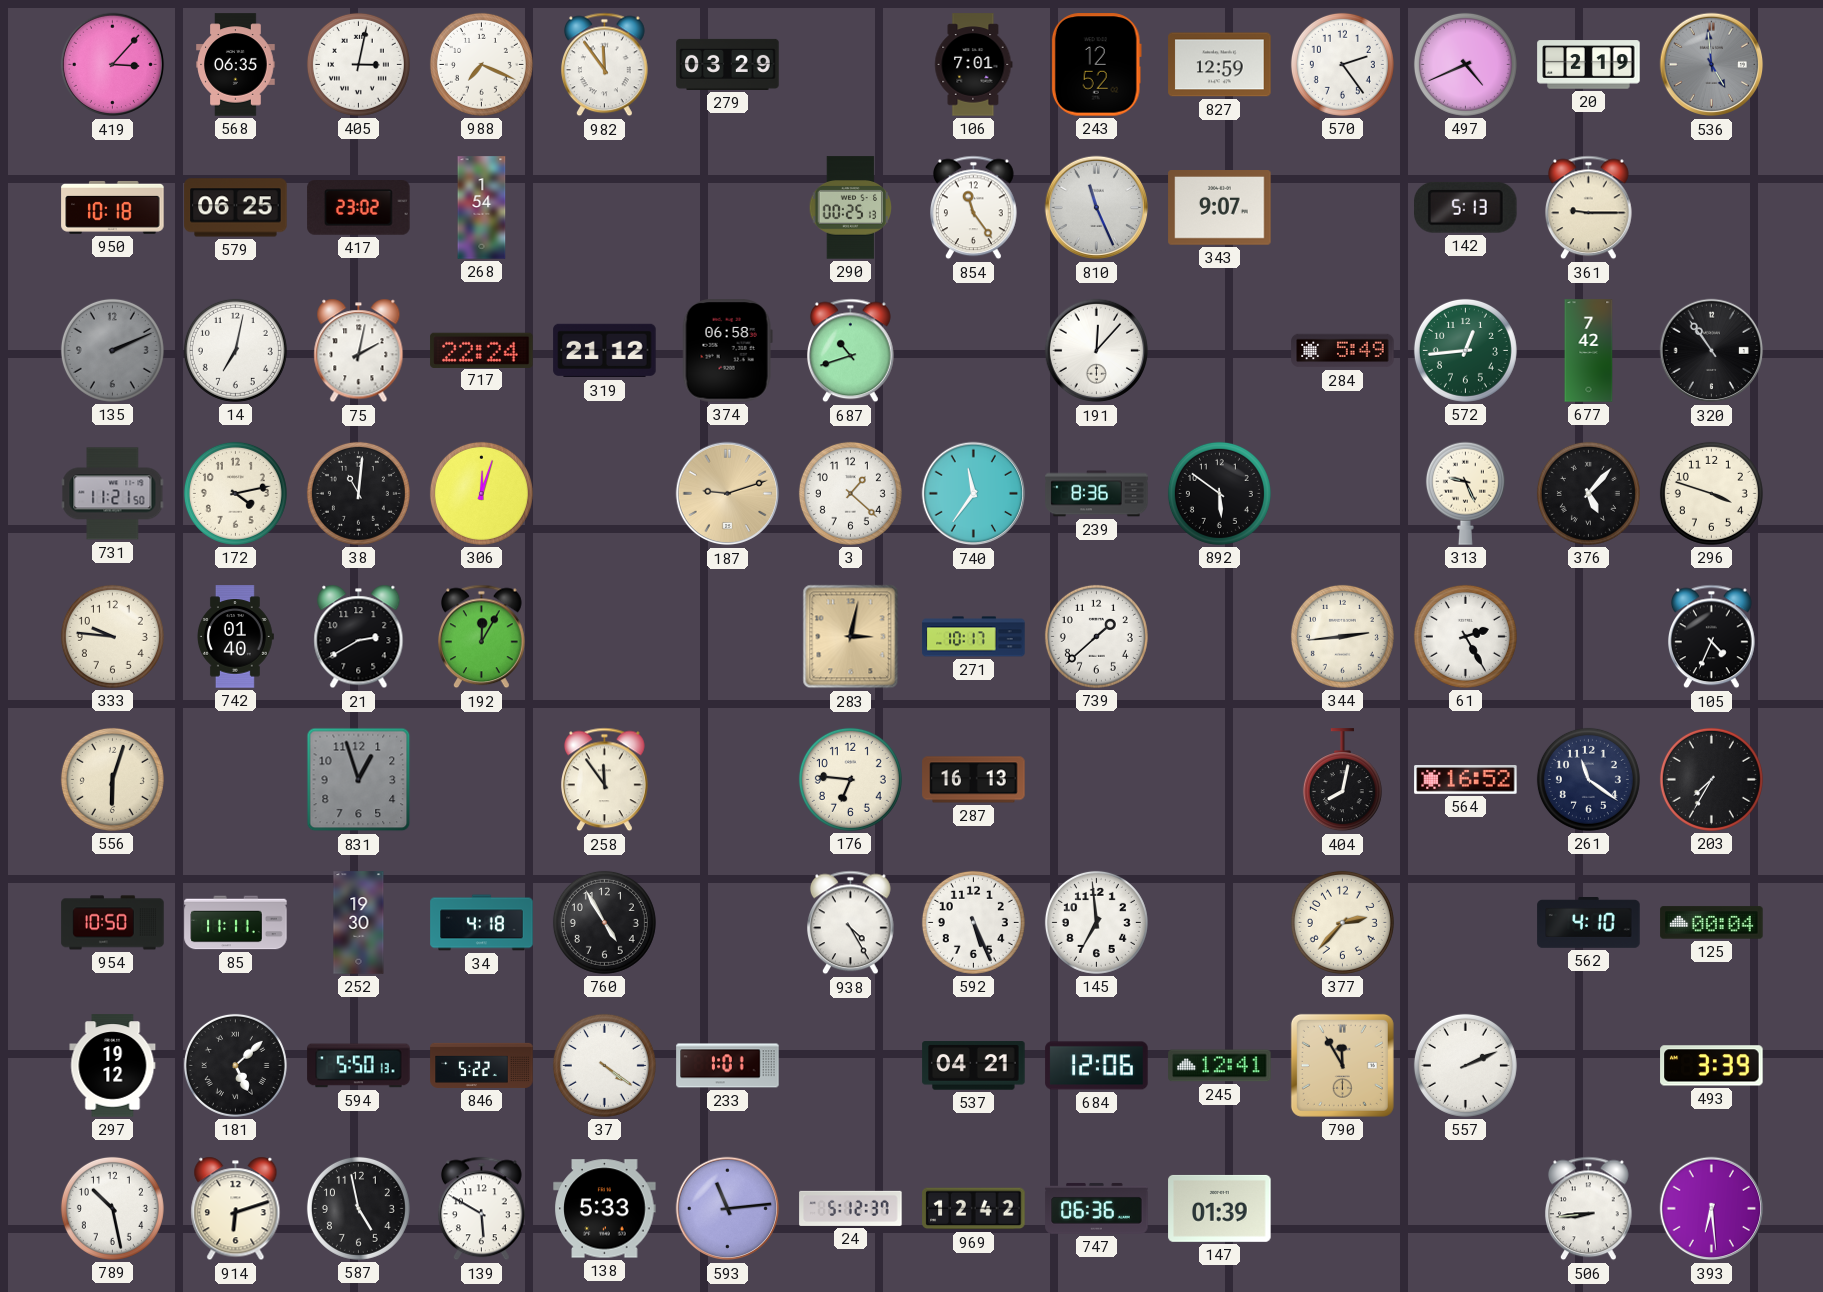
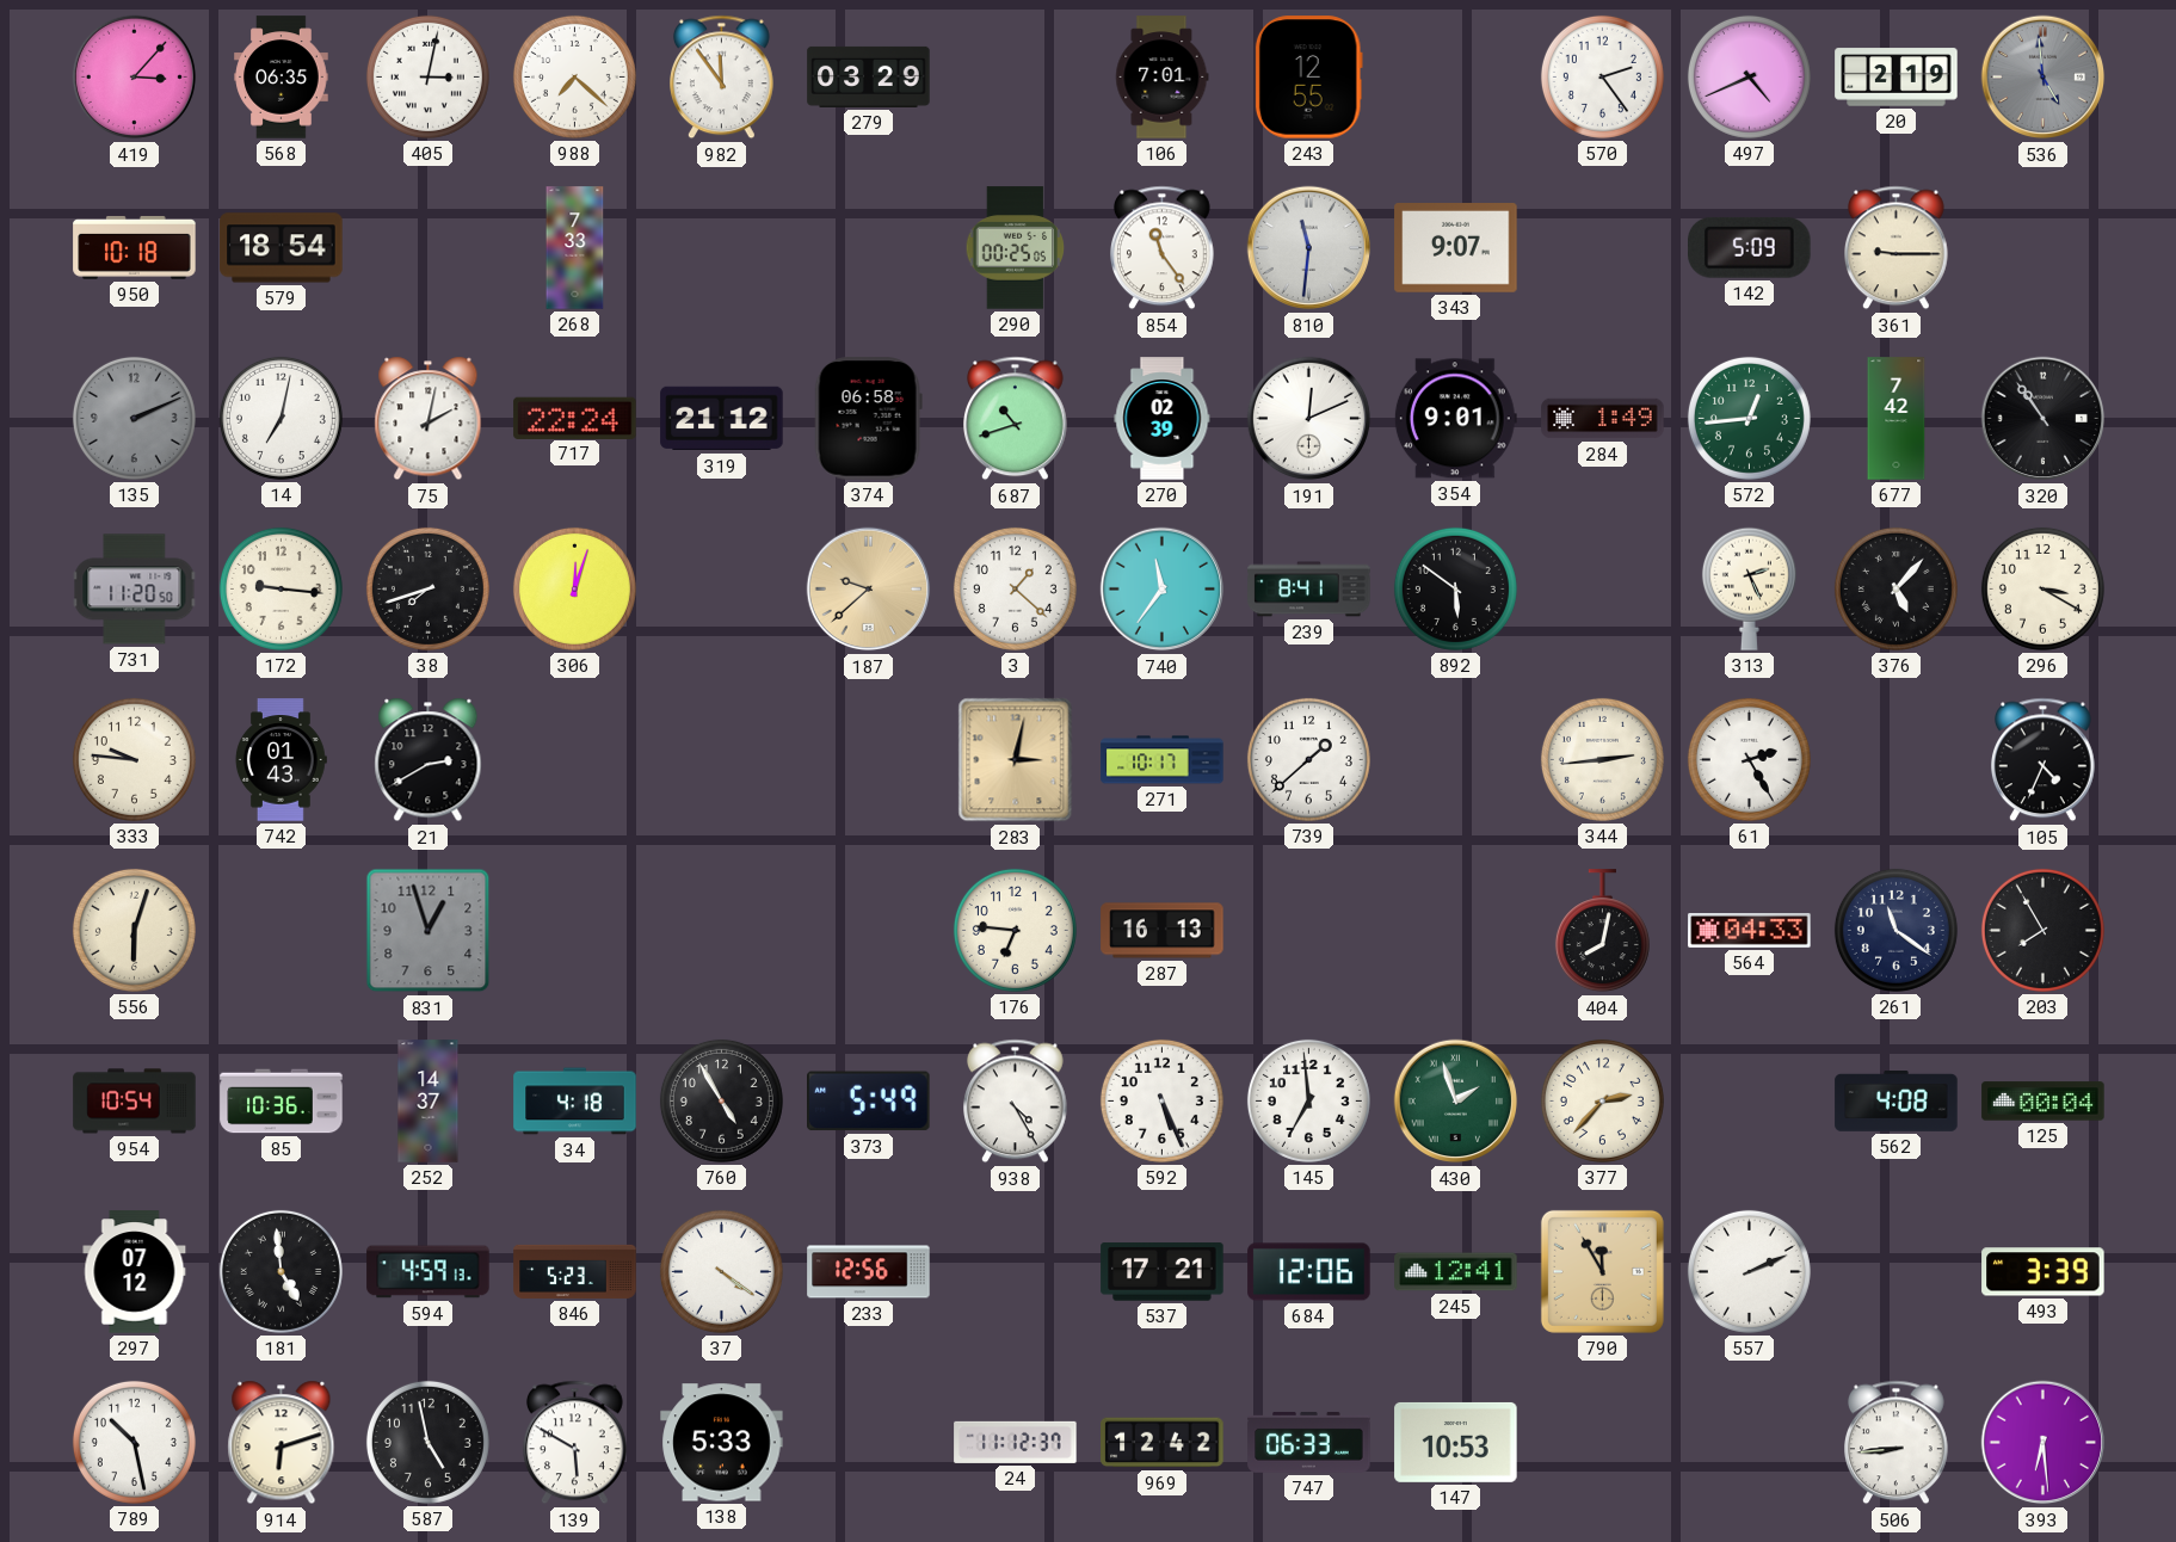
988: 7:19 -> 7:22
243: 12:52 -> 12:55
827: 12:59 -> none
579: 06:25 -> 18:54
417: 23:02 -> none
268: 1:54 -> 7:33
290: 00:25:13 -> 00:25:05
810: 11:26 -> 11:31
142: 5:13 -> 5:09
270: none -> 02:39
191: 12:07 -> 12:11
354: none -> 9:01
284: 5:49 -> 1:49
731: 11:21 -> 11:20
172: 4:13 -> 9:16
38: 11:01 -> 7:42
187: 9:12 -> 9:38
239: 8:36 -> 8:41
313: 9:26 -> 2:26
296: 3:48 -> 3:20
742: 01:40 -> 01:43
192: 12:05 -> none
258: 11:54 -> none
564: 16:52 -> 04:33
203: 7:35 -> 7:55
954: 10:50 -> 10:54
85: 11:11 -> 10:36
252: 19:30 -> 14:37
373: none -> 5:49
430: none -> 1:57
562: 4:10 -> 4:08
297: 19:12 -> 07:12
181: 5:08 -> 4:59
594: 5:50 -> 4:59
846: 5:22 -> 5:23
233: 1:01 -> 12:56
537: 04:21 -> 17:21
593: 11:14 -> none
24: 5:12 -> 11:12
747: 06:36 -> 06:33
147: 01:39 -> 10:53
